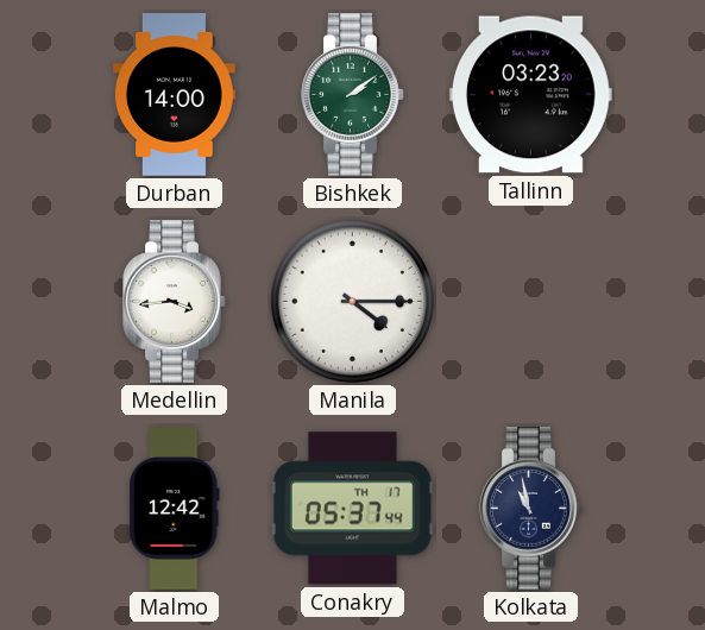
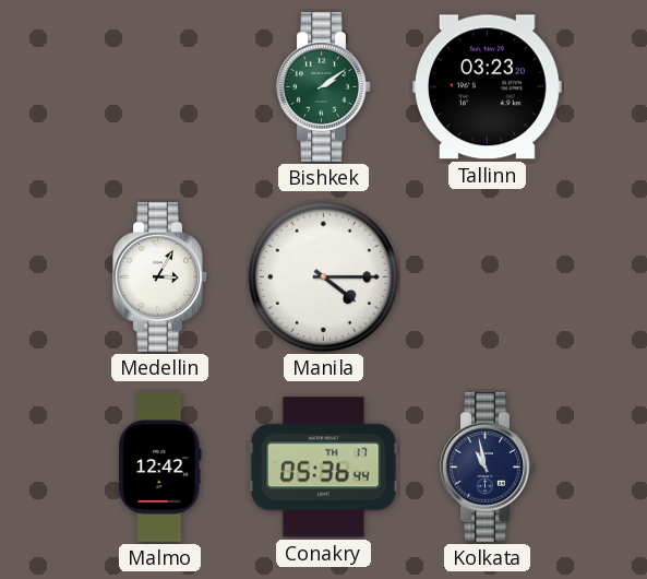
Durban: 14:00 -> none
Medellin: 3:44 -> 3:05
Conakry: 05:37 -> 05:36
